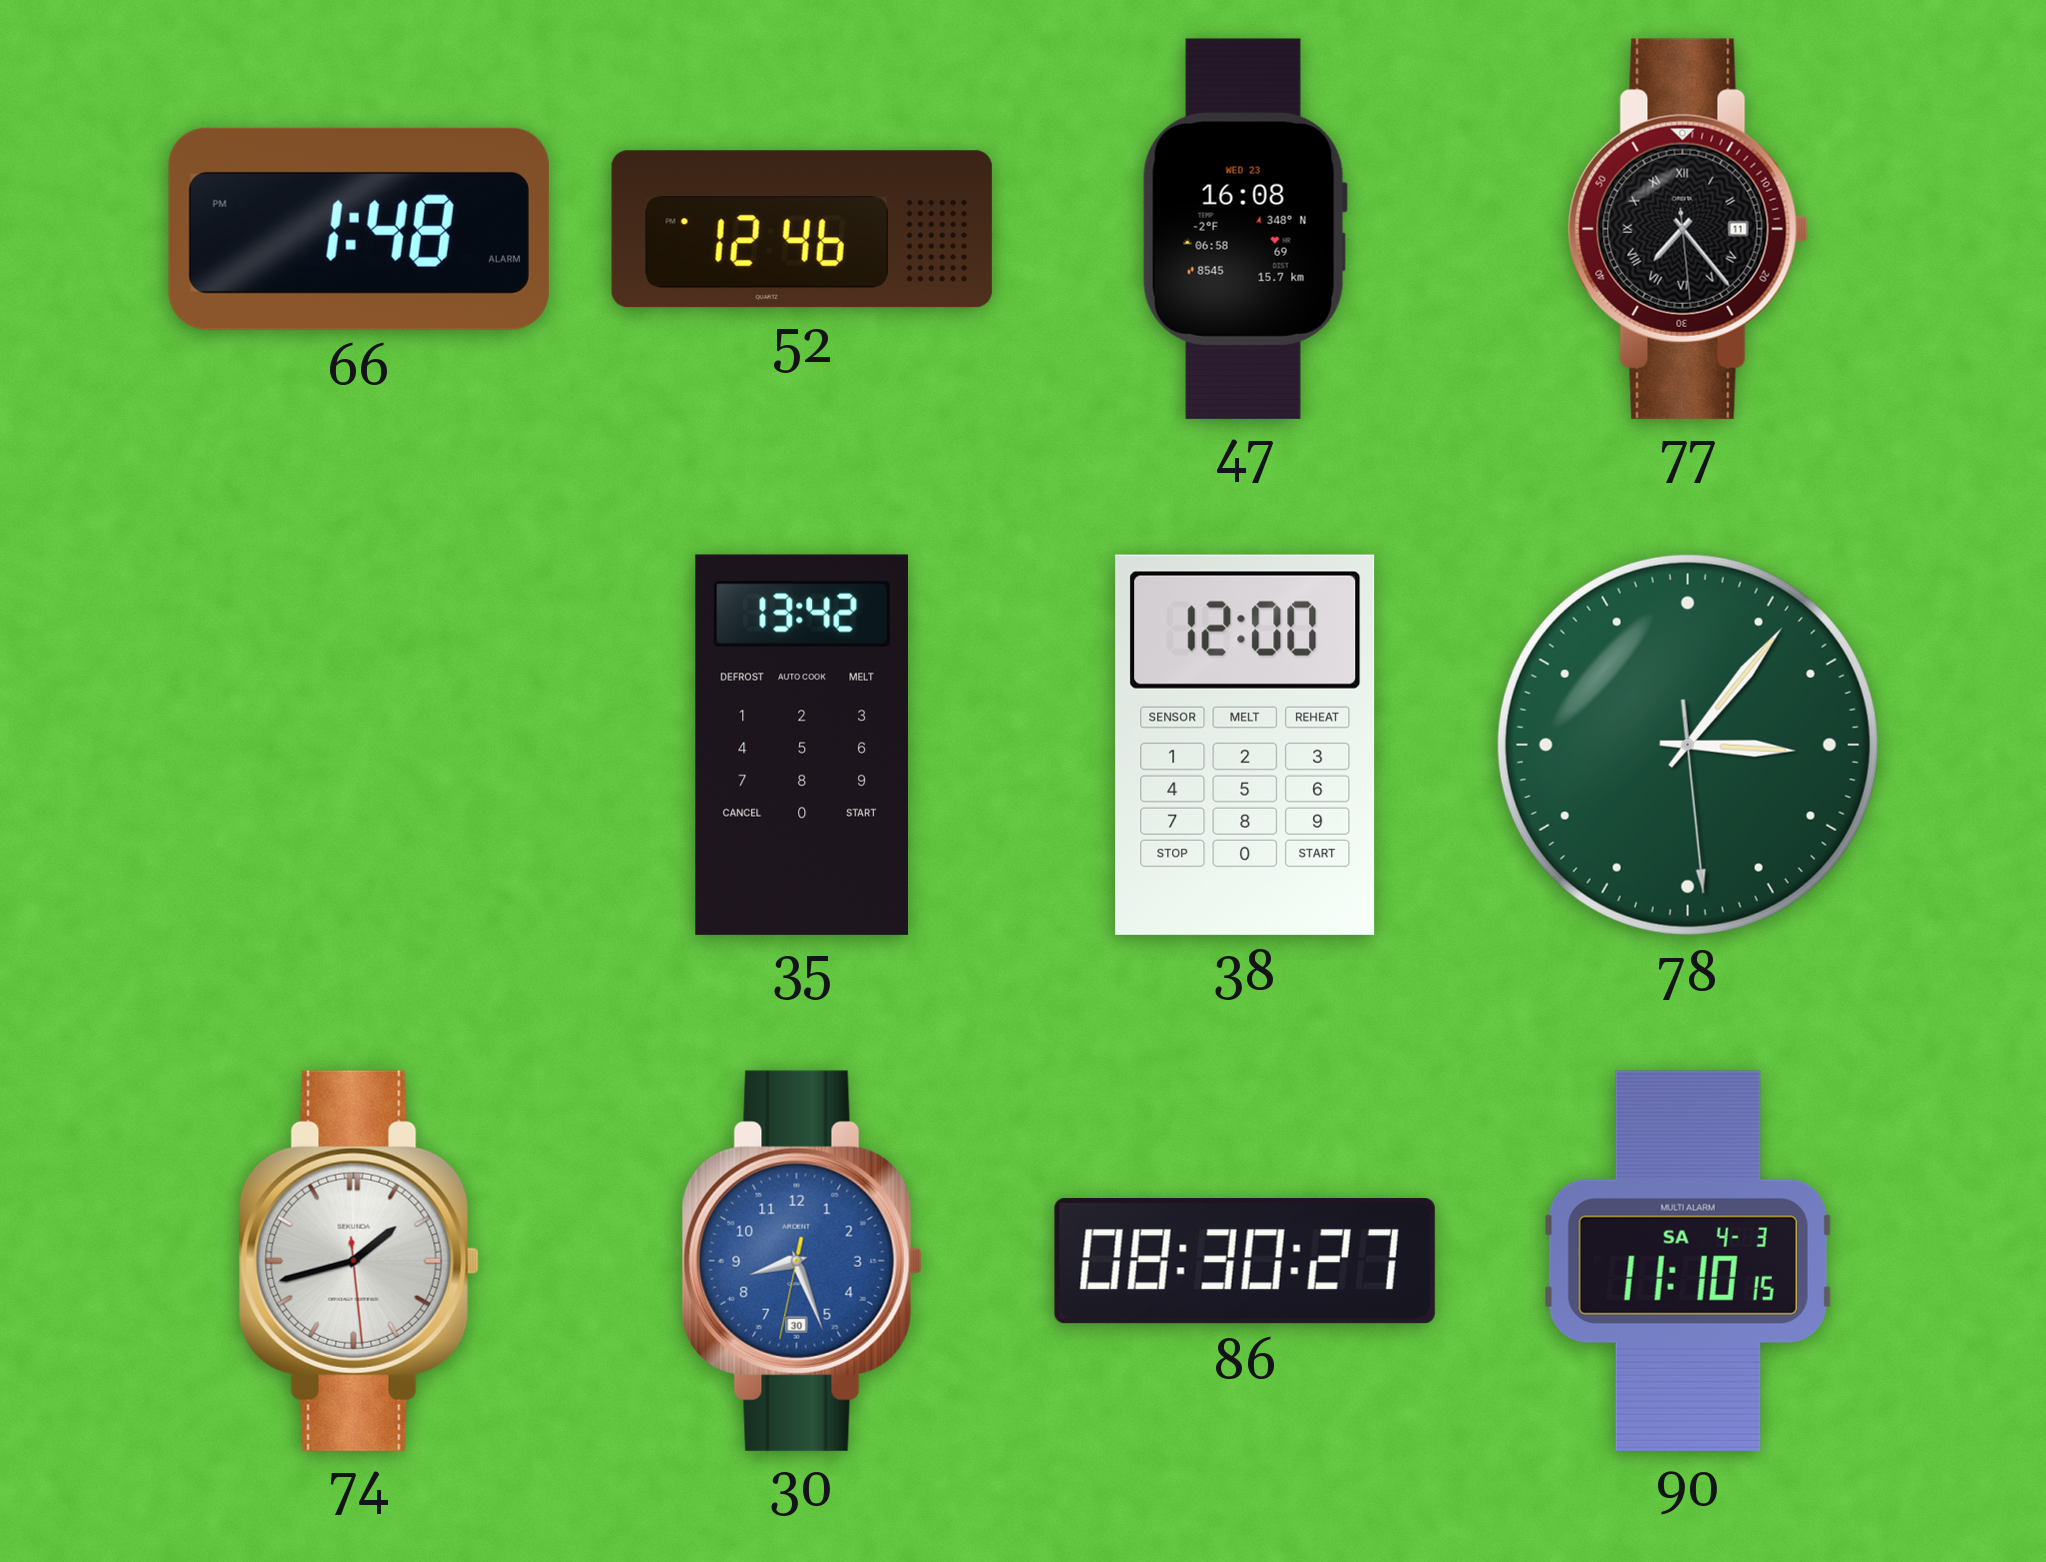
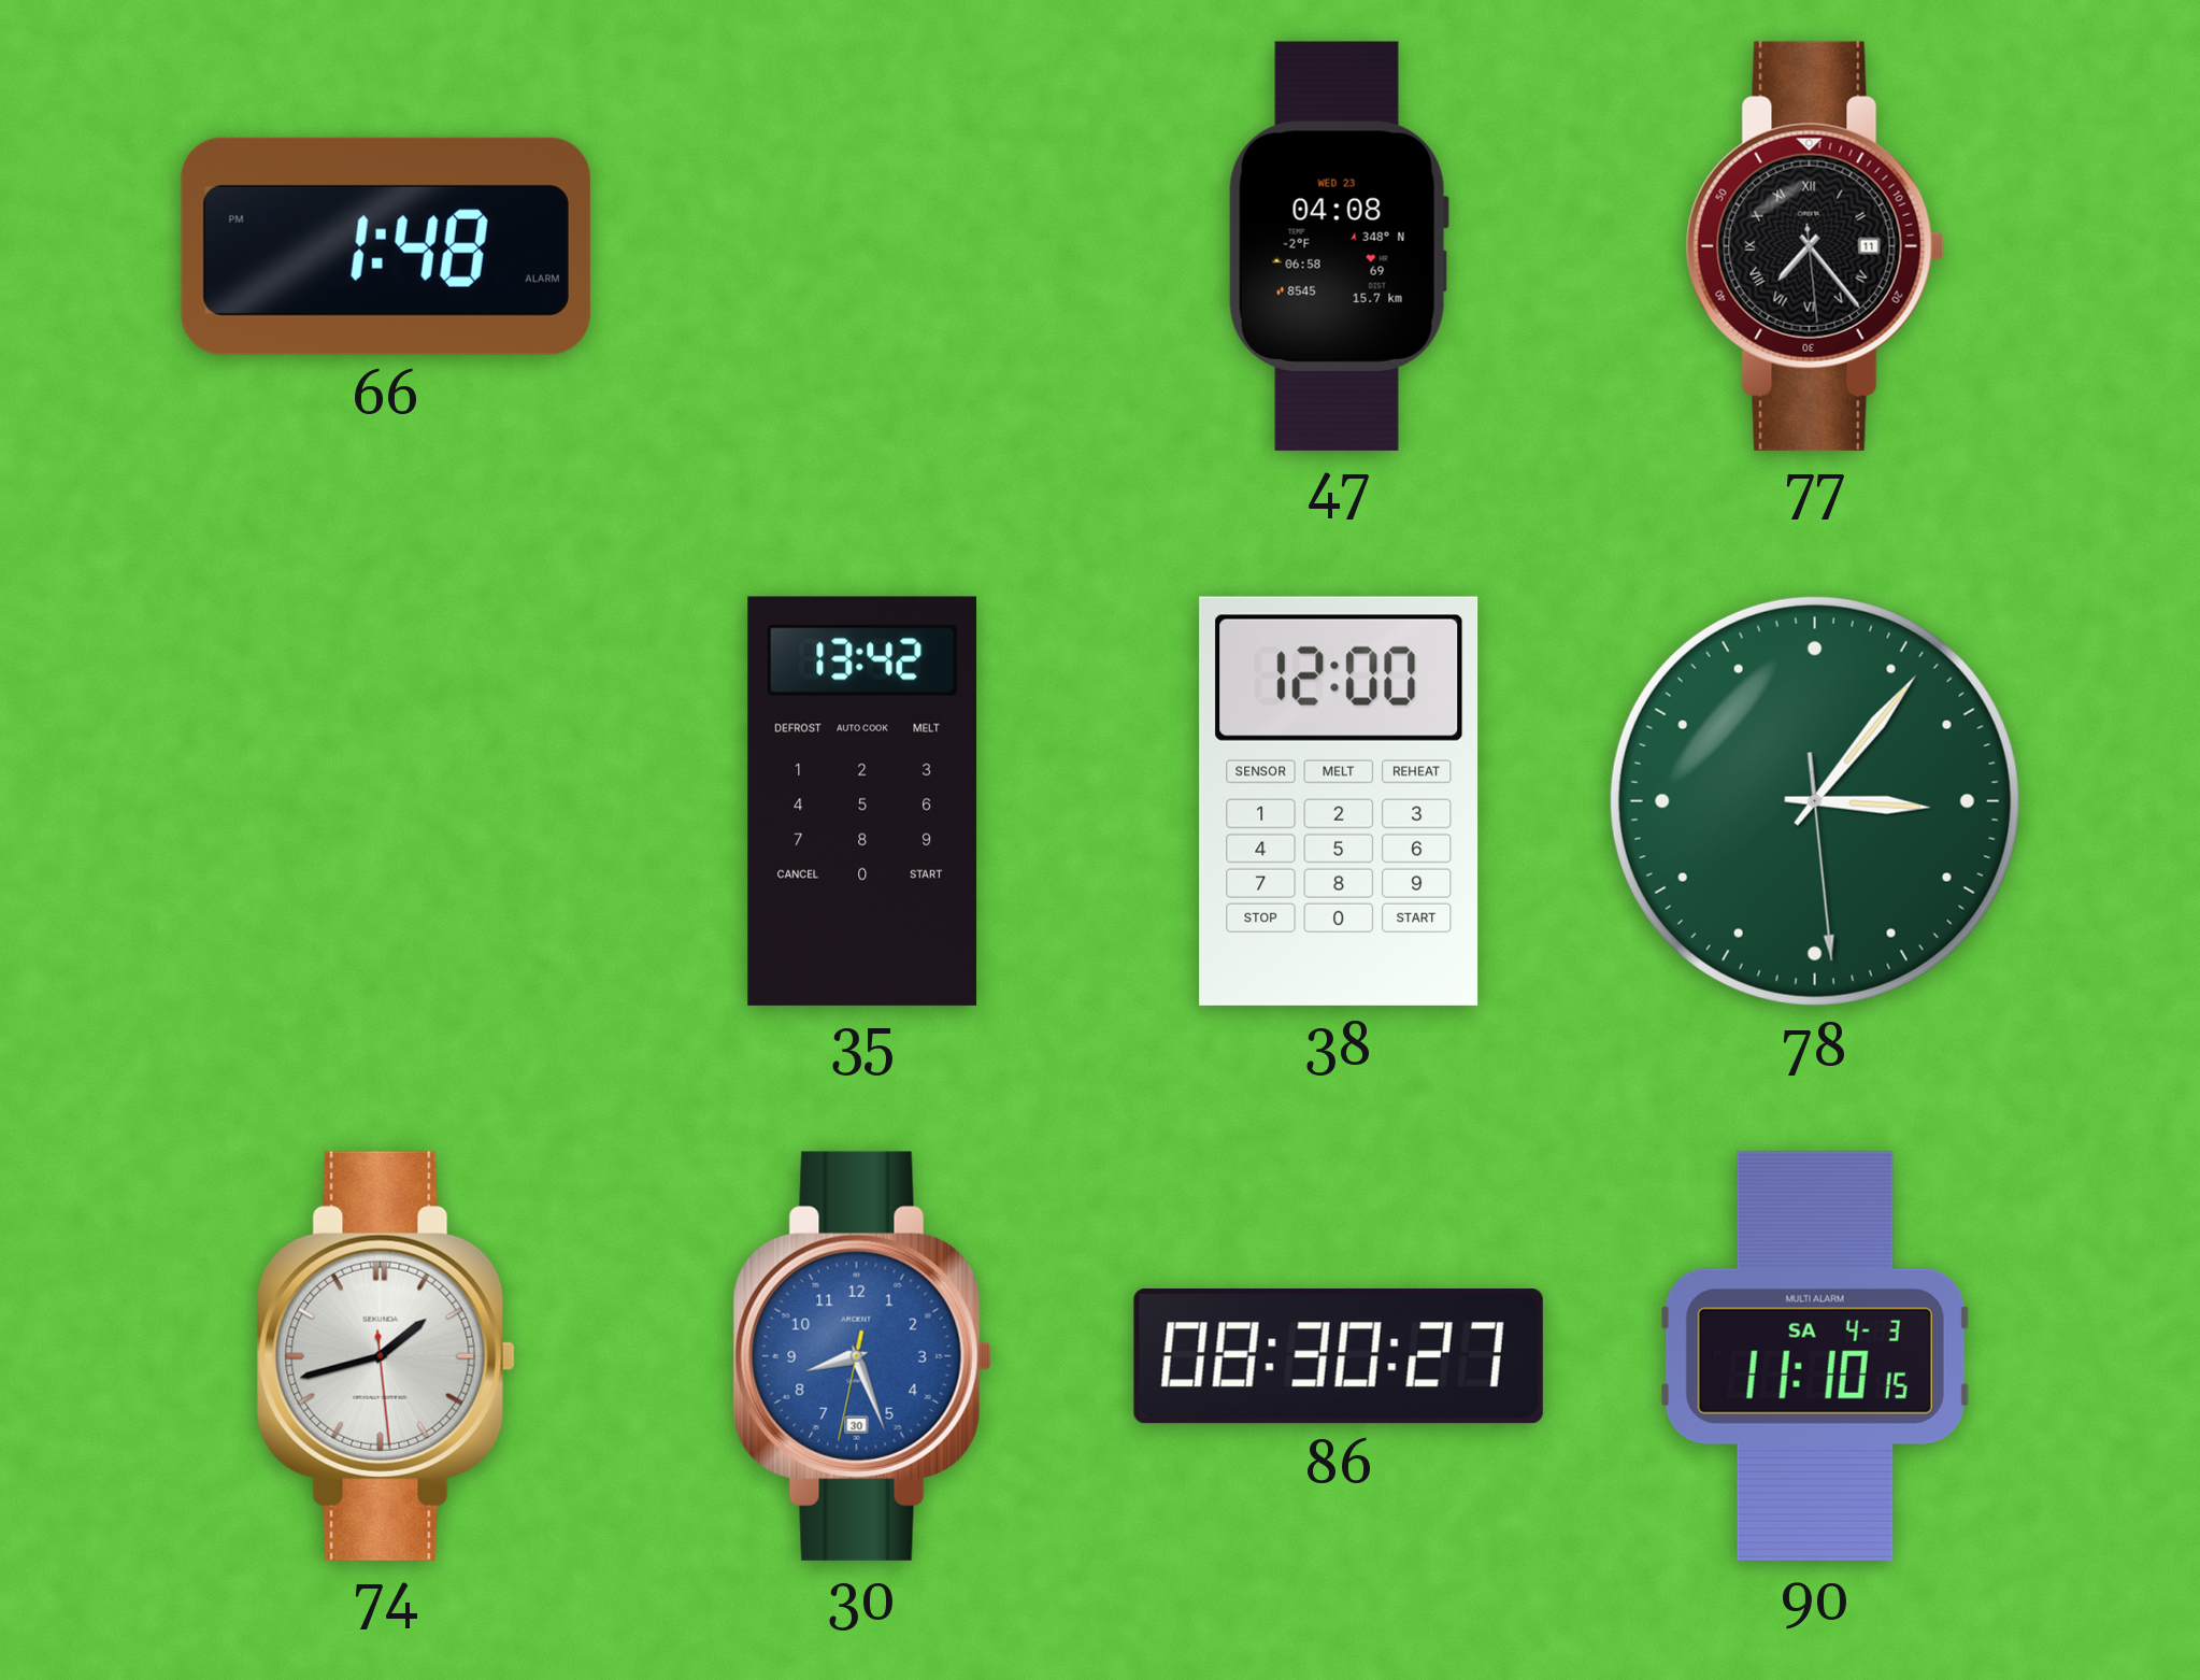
52: 12:46 -> none
47: 16:08 -> 04:08
